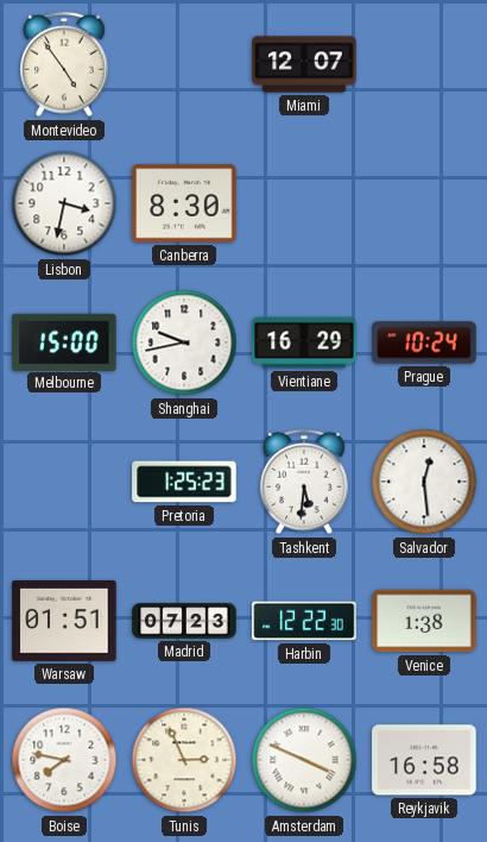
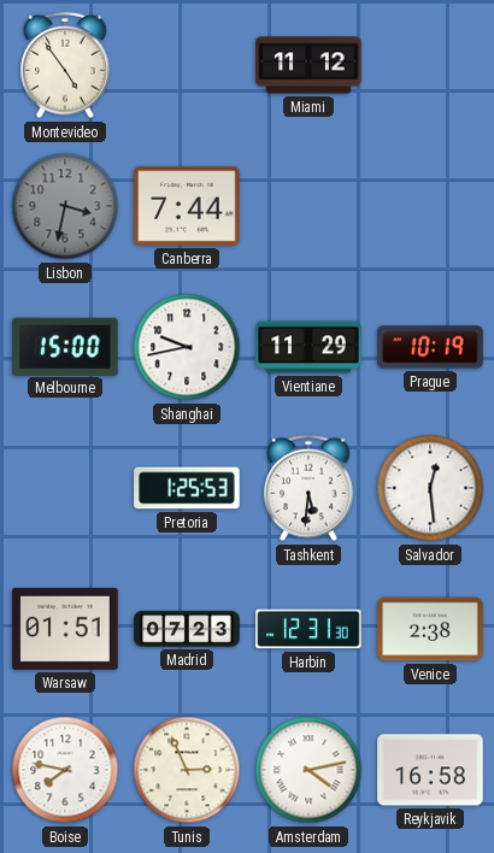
Miami: 12:07 -> 11:12
Lisbon dial: white -> grey
Canberra: 8:30 -> 7:44
Vientiane: 16:29 -> 11:29
Prague: 10:24 -> 10:19
Pretoria: 1:25:23 -> 1:25:53
Harbin: 12:22 -> 12:31
Venice: 1:38 -> 2:38
Amsterdam: 3:49 -> 4:13
